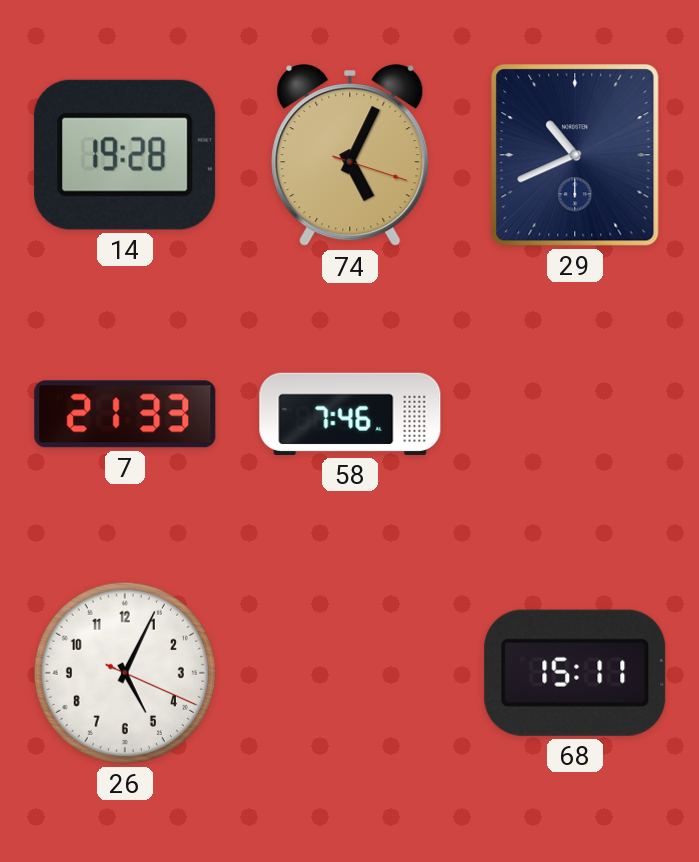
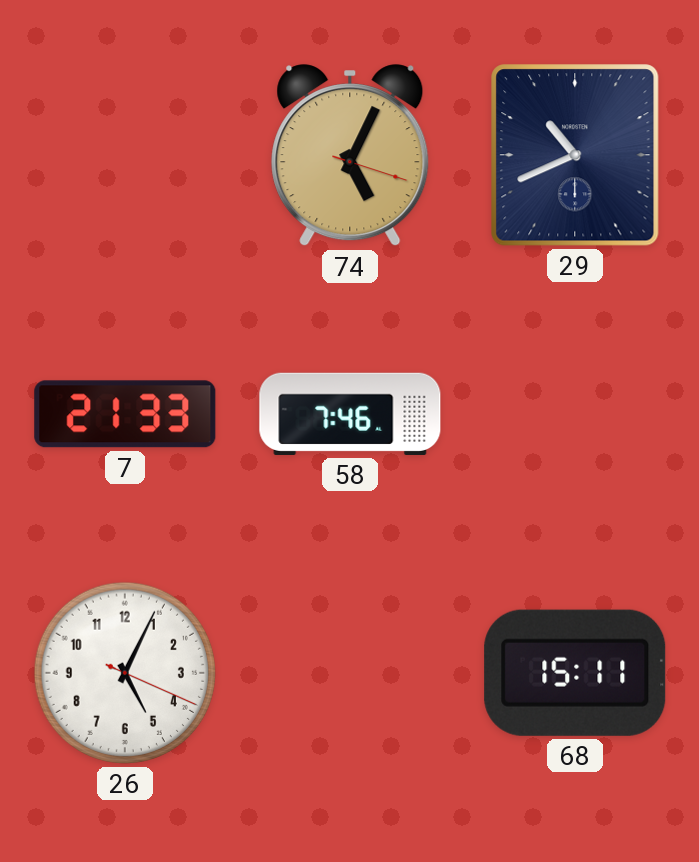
14: 19:28 -> none
